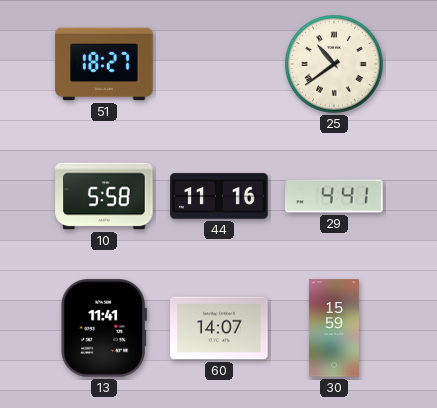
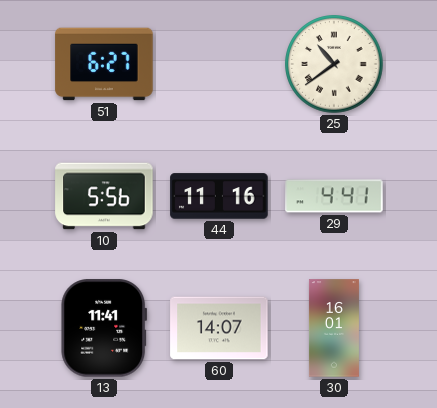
51: 18:27 -> 6:27
10: 5:58 -> 5:56
30: 15:59 -> 16:01
